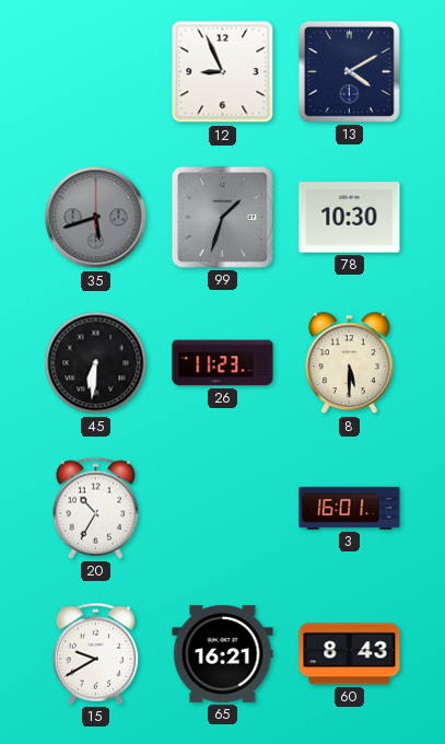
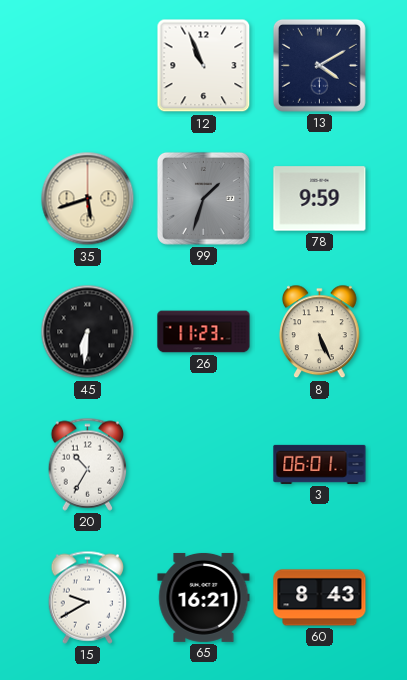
12: 8:56 -> 10:56
35 dial: grey -> cream
78: 10:30 -> 9:59
8: 5:30 -> 5:26
3: 16:01 -> 06:01
